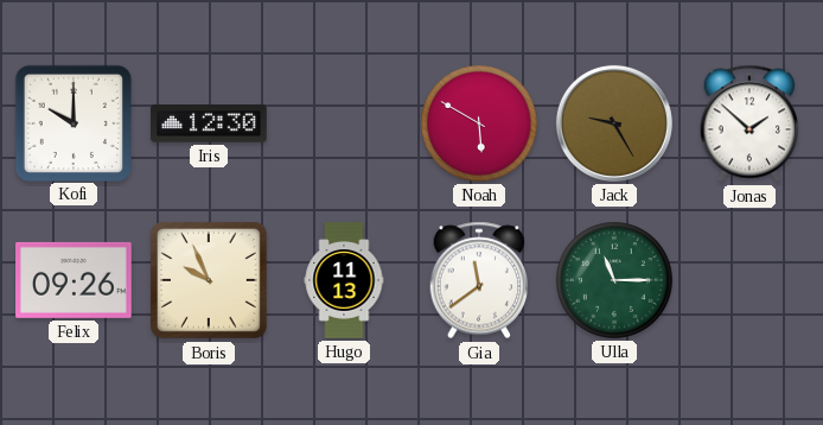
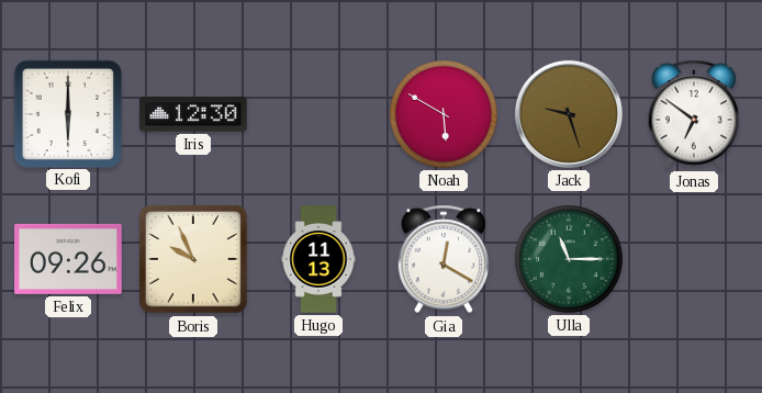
Kofi: 10:00 -> 6:00
Jack: 9:25 -> 9:27
Jonas: 1:52 -> 6:51
Gia: 11:39 -> 12:20
